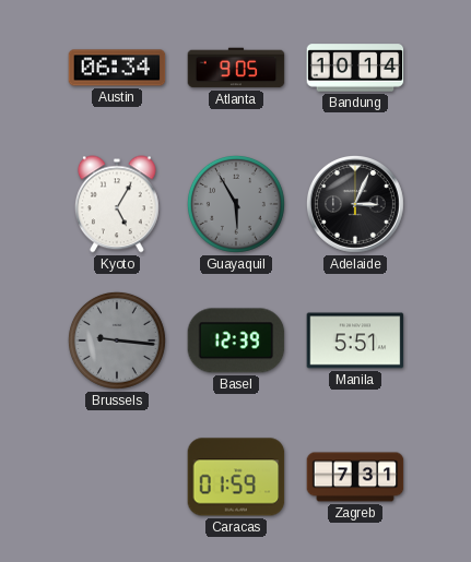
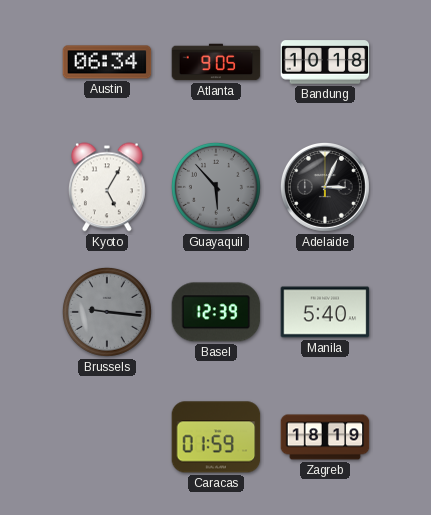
Bandung: 10:14 -> 10:18
Guayaquil: 5:55 -> 5:53
Manila: 5:51 -> 5:40
Zagreb: 7:31 -> 18:19
